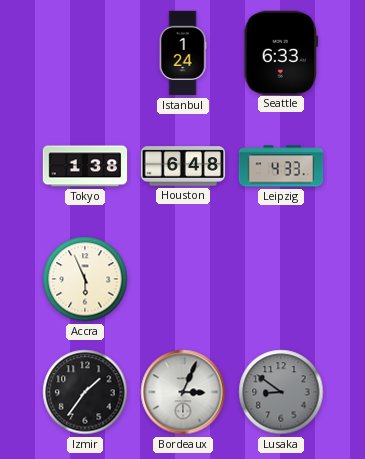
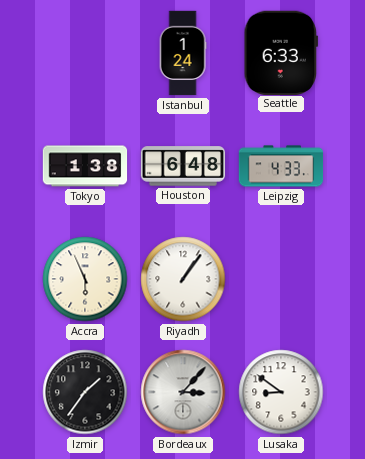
Riyadh: none -> 1:06
Bordeaux: 3:04 -> 3:07
Lusaka dial: grey -> white
